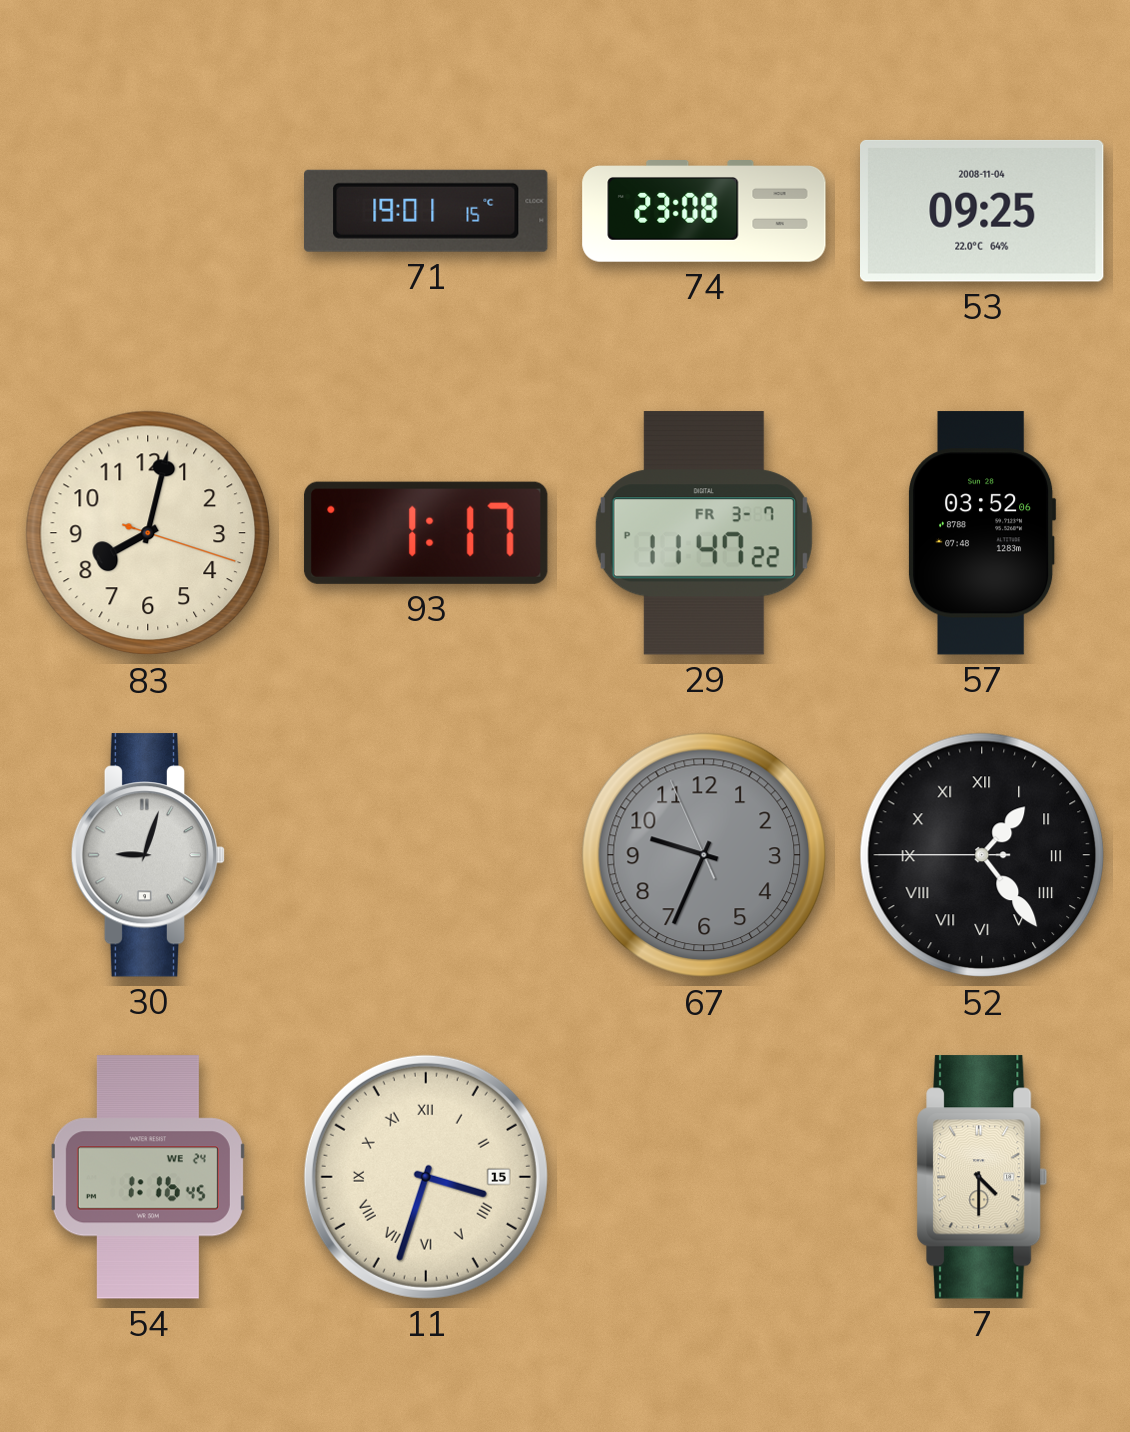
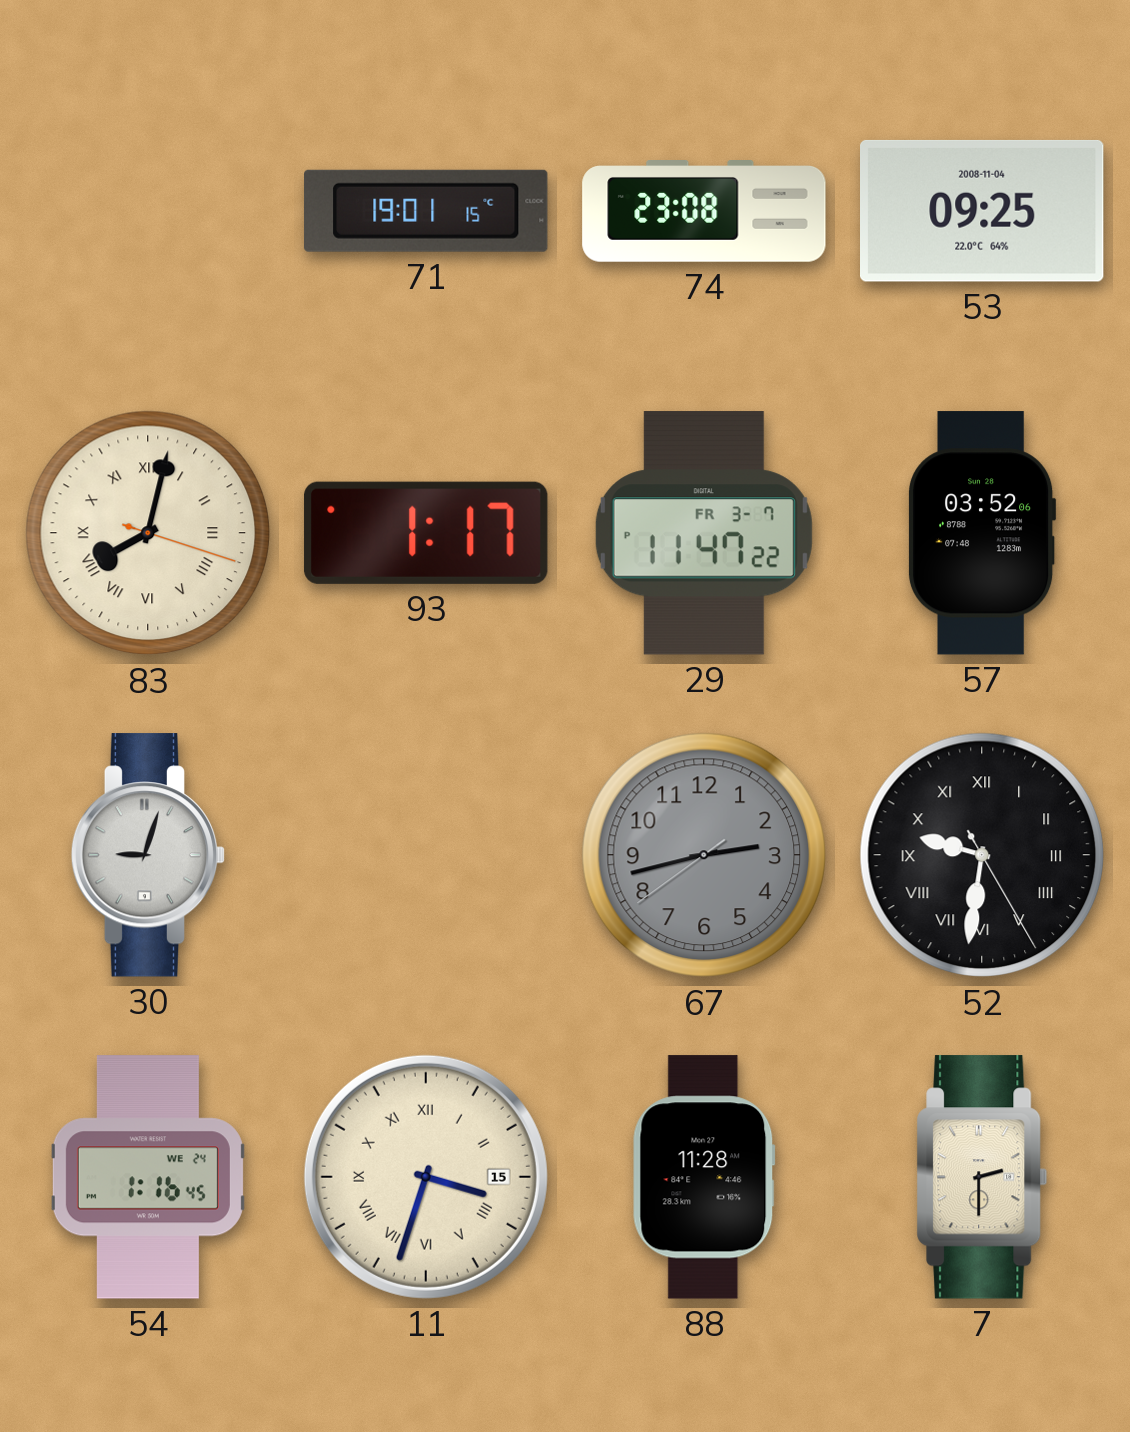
83 numerals: Arabic -> Roman
67: 9:33 -> 2:42
52: 1:23 -> 9:31
88: none -> 11:28
7: 4:30 -> 2:30
